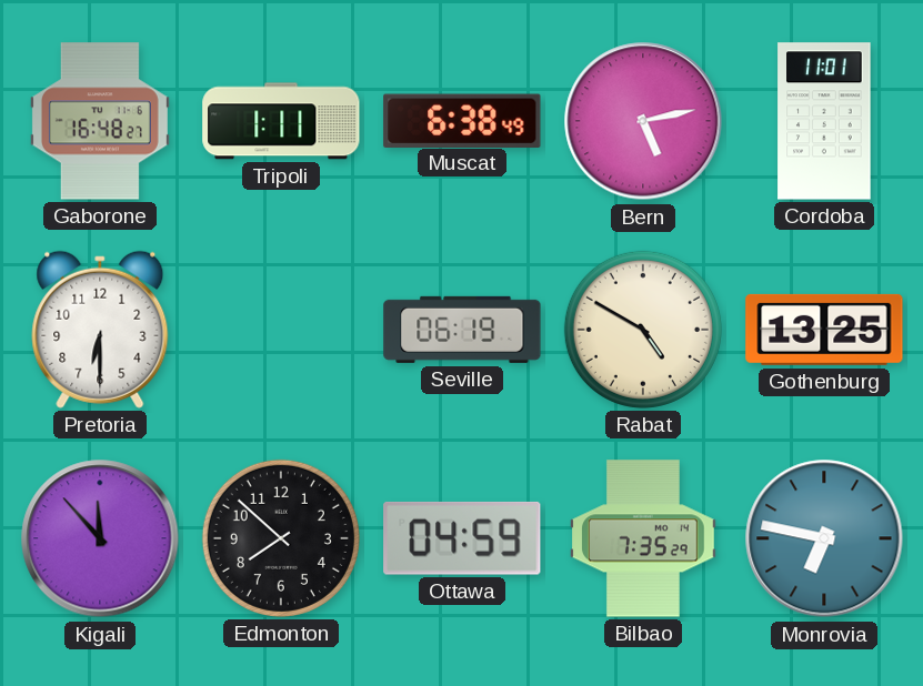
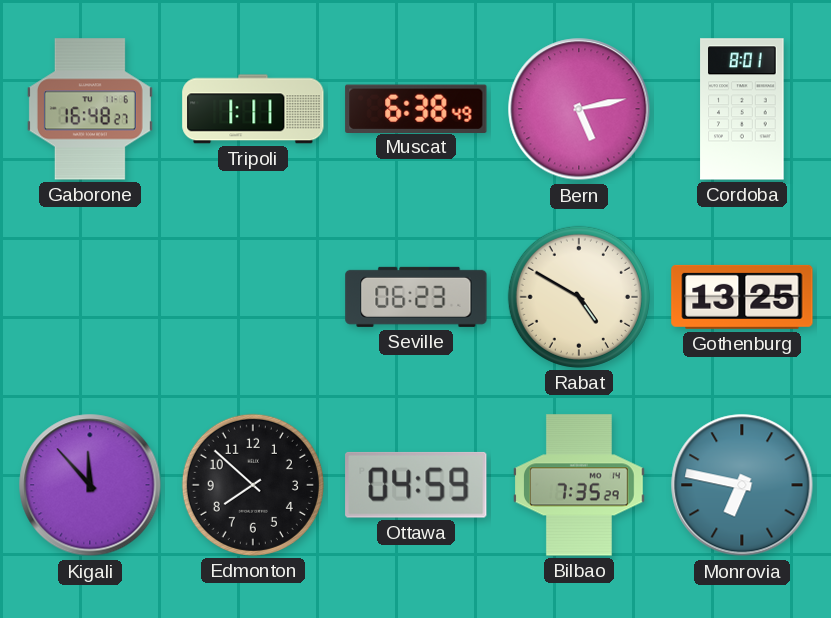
Cordoba: 11:01 -> 8:01
Pretoria: 6:30 -> none
Seville: 06:19 -> 06:23
